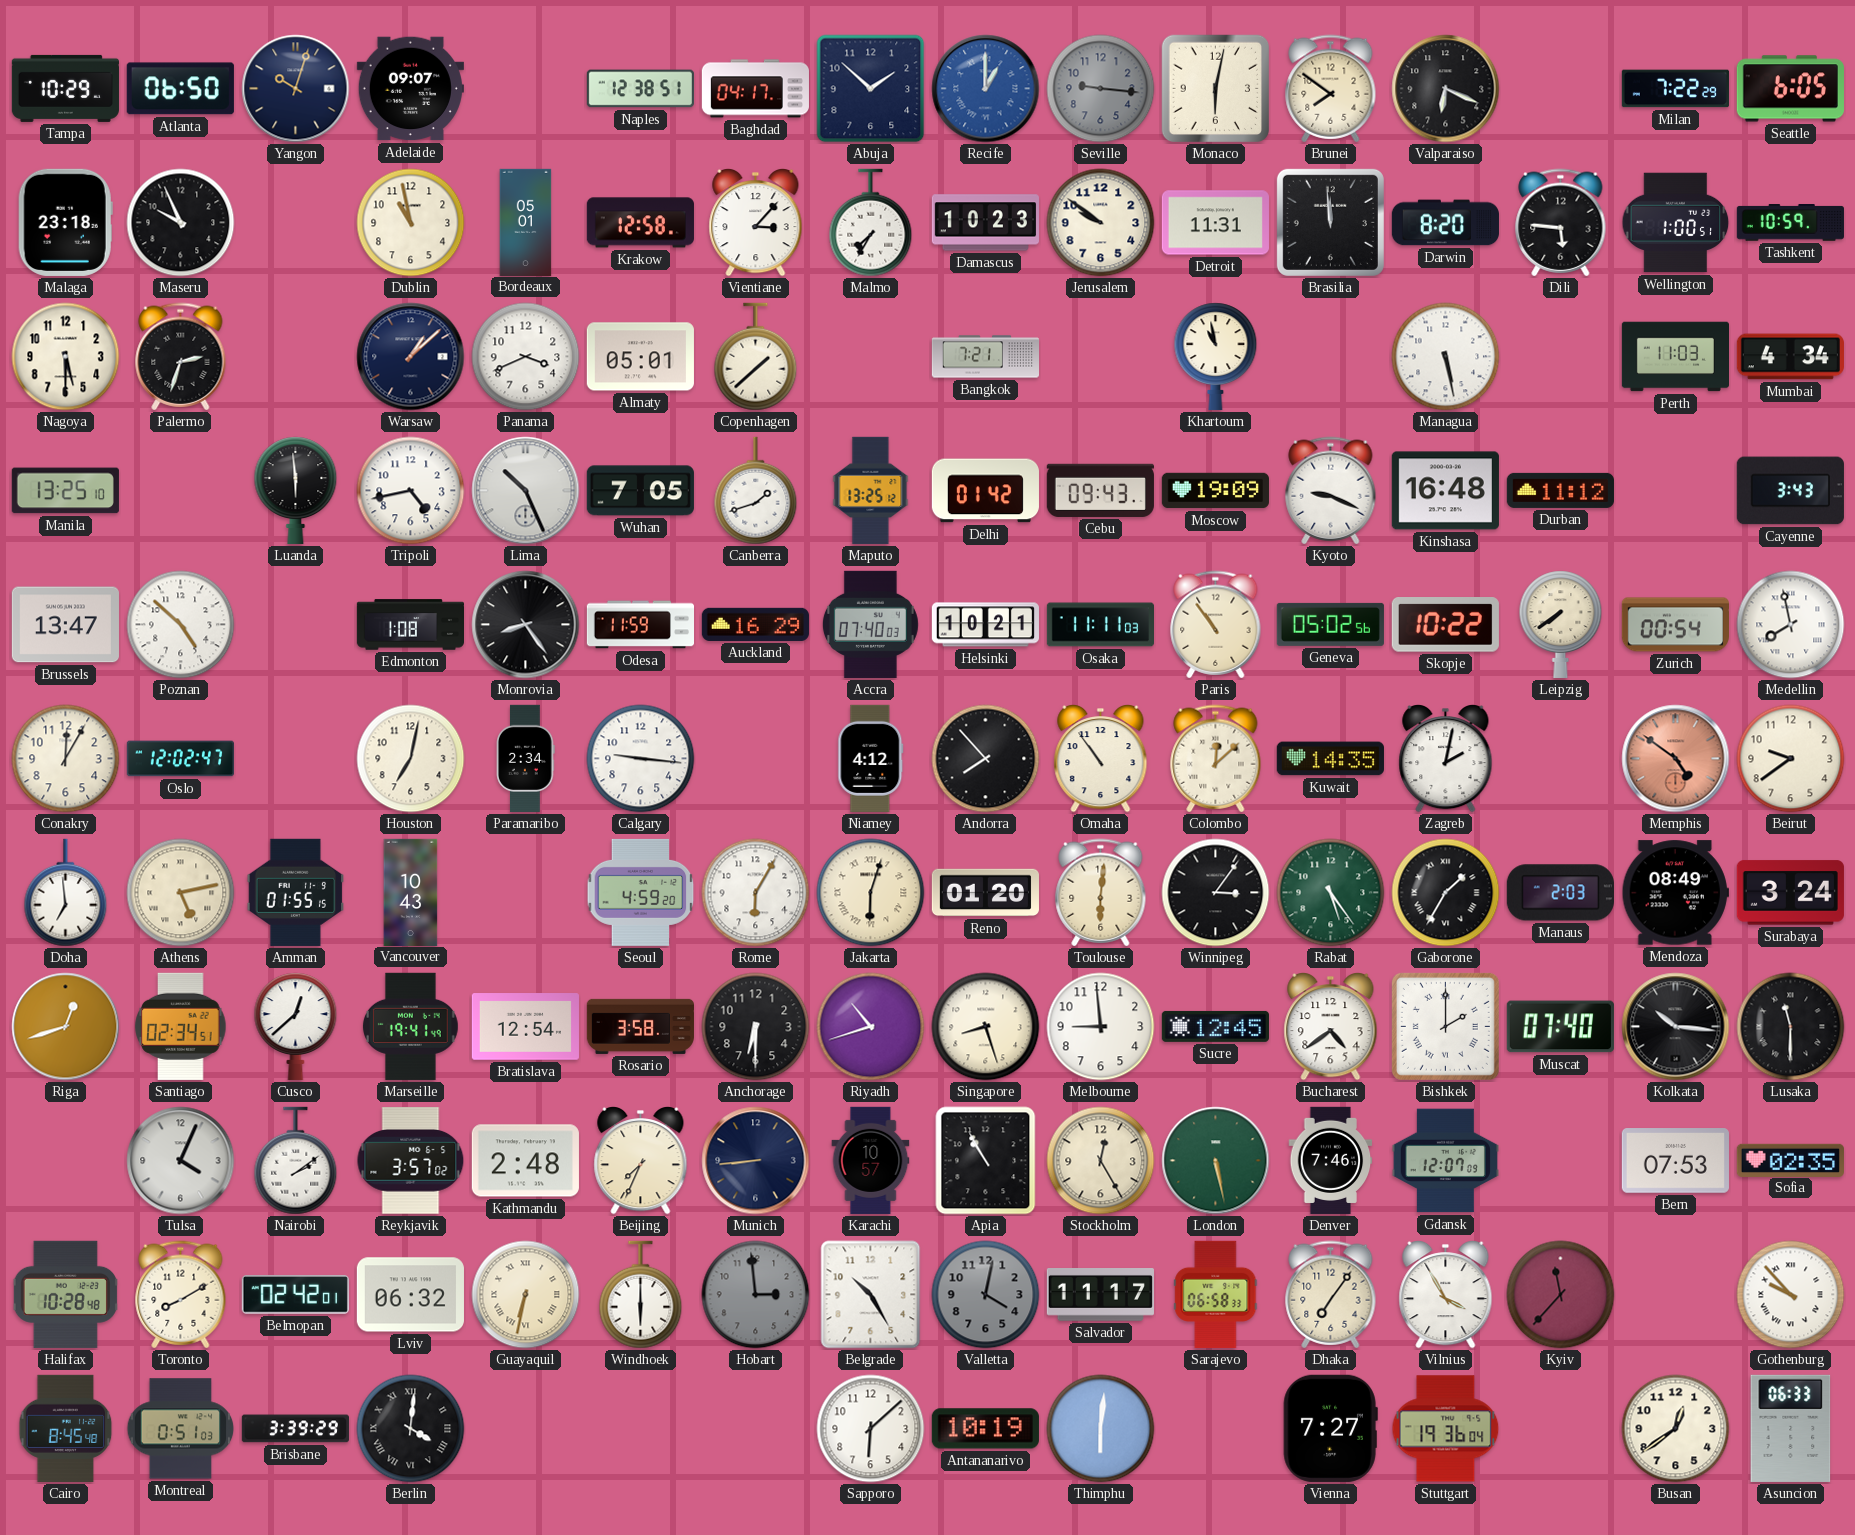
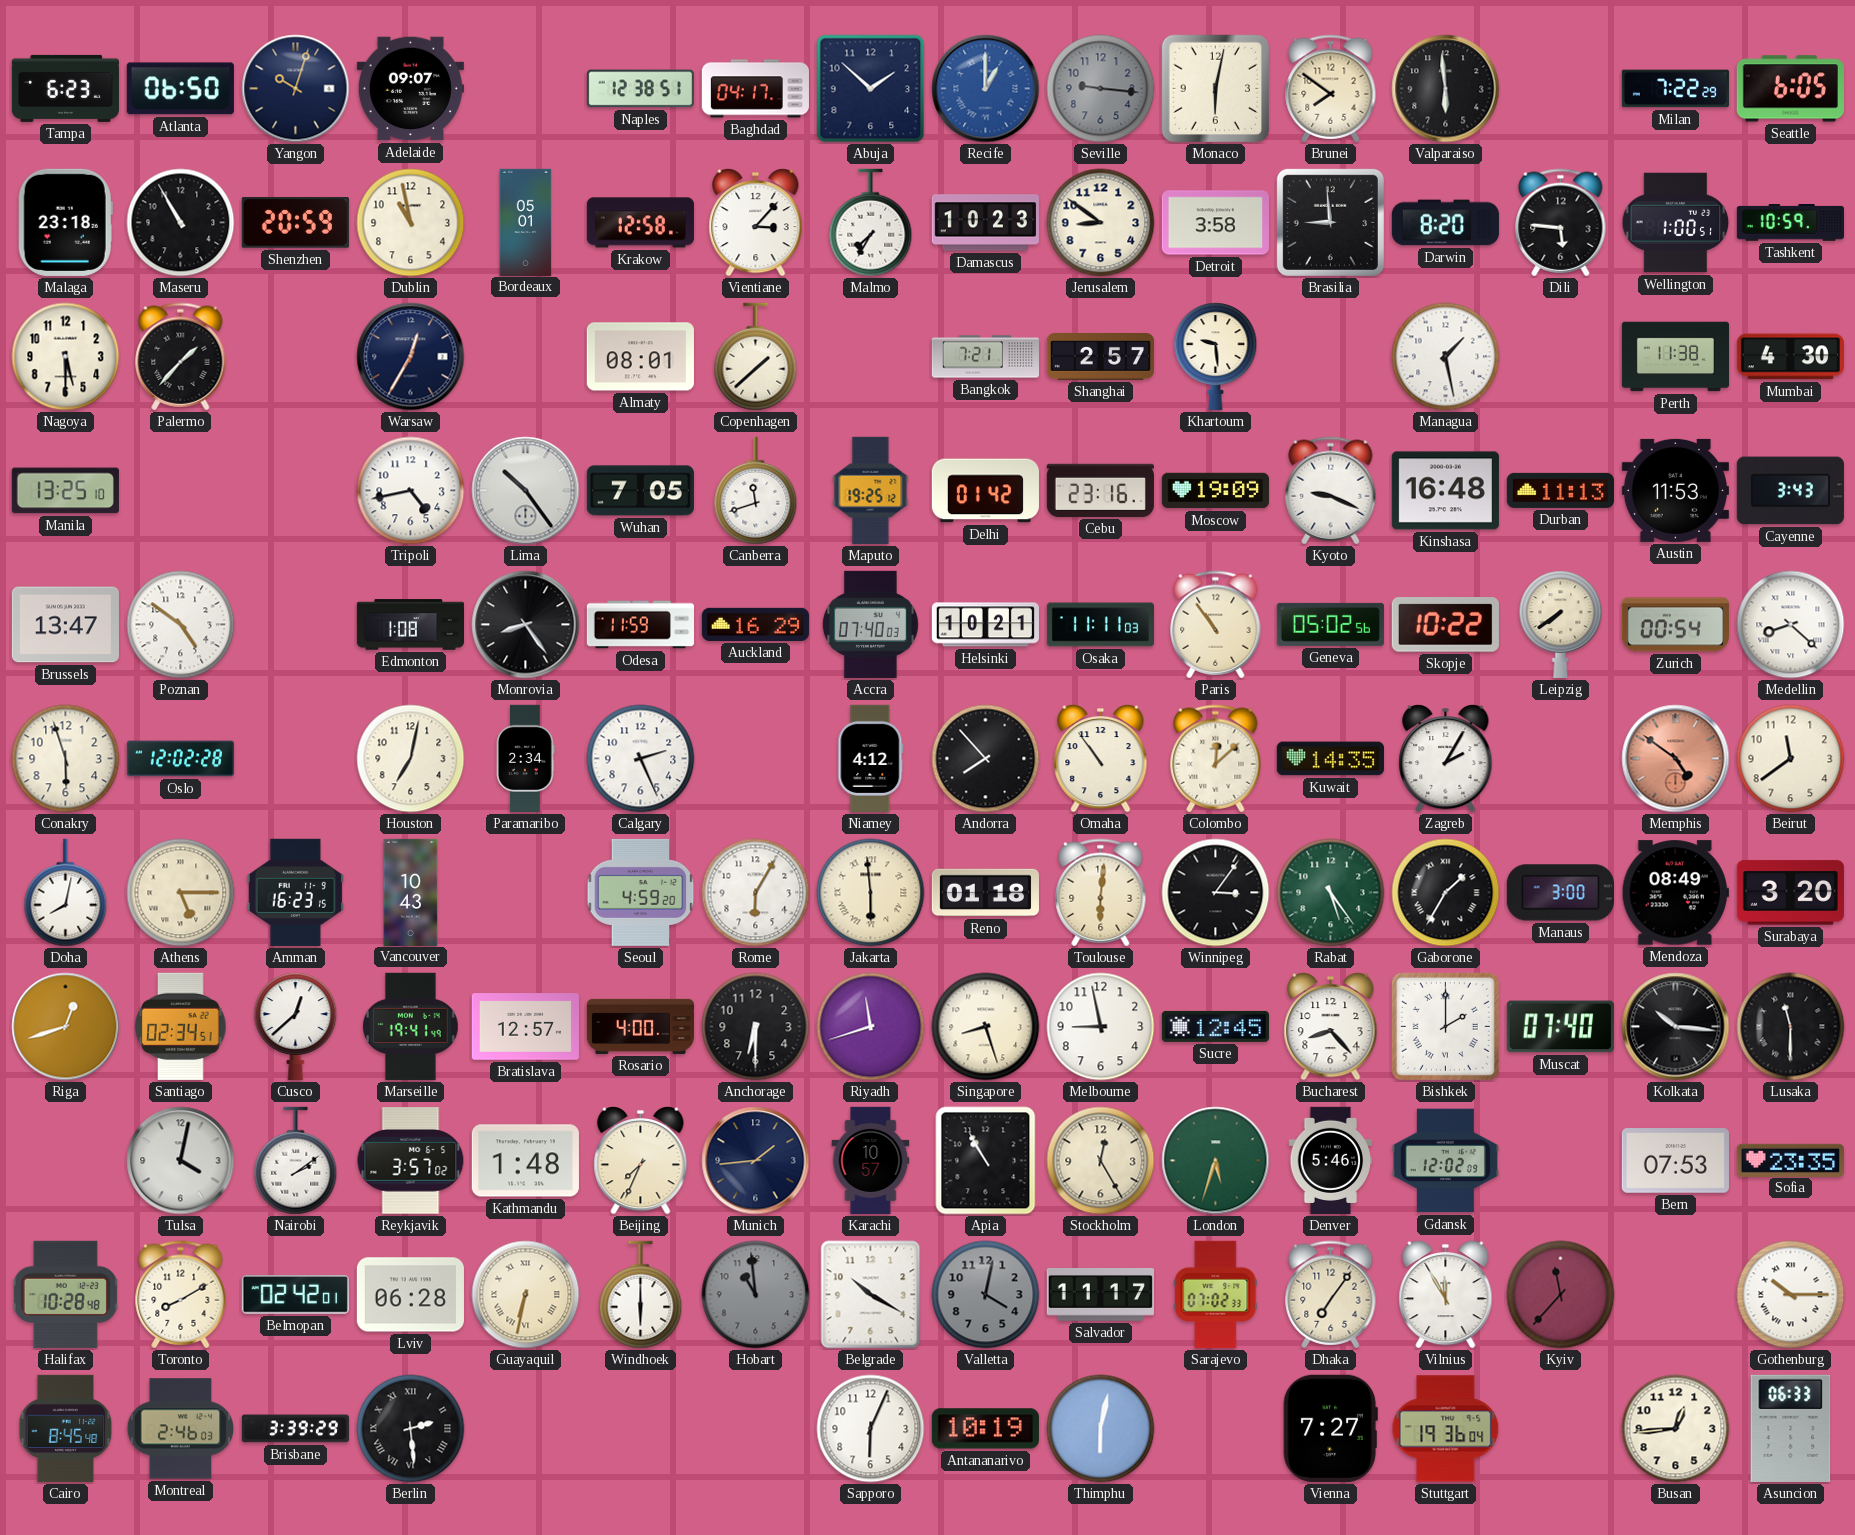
Tampa: 10:29 -> 6:23
Valparaiso: 6:19 -> 5:59
Maseru: 9:56 -> 10:55
Shenzhen: none -> 20:59
Jerusalem: 9:51 -> 8:51
Detroit: 11:31 -> 3:58
Brasilia: 11:59 -> 8:59
Palermo: 2:33 -> 1:37
Warsaw: 1:08 -> 12:35
Panama: 3:41 -> none
Almaty: 05:01 -> 08:01
Shanghai: none -> 2:57
Khartoum: 10:58 -> 9:29
Managua: 5:28 -> 1:28
Perth: 11:03 -> 11:38
Mumbai: 4:34 -> 4:30
Luanda: 5:59 -> none
Lima: 10:26 -> 10:24
Canberra: 1:42 -> 11:42
Maputo: 13:25 -> 19:25
Cebu: 09:43 -> 23:16
Durban: 11:12 -> 11:13
Austin: none -> 11:53
Poznan: 4:52 -> 4:51
Medellin: 7:58 -> 8:22
Conakry: 12:05 -> 5:57
Oslo: 12:02:47 -> 12:02:28
Calgary: 9:16 -> 2:26
Zagreb: 2:02 -> 2:05
Beirut: 9:39 -> 11:39
Doha: 6:59 -> 8:02
Athens: 5:13 -> 5:15
Amman: 01:55 -> 16:23
Jakarta: 6:03 -> 5:59
Reno: 01:20 -> 01:18
Manaus: 2:03 -> 3:00
Surabaya: 3:24 -> 3:20
Bratislava: 12:54 -> 12:57
Rosario: 3:58 -> 4:00
Riyadh: 10:42 -> 11:42
Melbourne: 8:59 -> 8:58
Bucharest: 4:39 -> 8:23
Tulsa: 4:04 -> 4:02
Kathmandu: 2:48 -> 1:48
Munich: 8:44 -> 1:44
London: 5:28 -> 5:33
Denver: 7:46 -> 5:46
Gdansk: 12:07 -> 12:02
Sofia: 02:35 -> 23:35
Lviv: 06:32 -> 06:28
Hobart: 2:59 -> 10:59
Belgrade: 10:25 -> 10:20
Sarajevo: 06:58 -> 07:02
Vilnius: 3:55 -> 11:55
Gothenburg: 9:53 -> 10:15
Montreal: 0:51 -> 2:46
Berlin: 4:01 -> 2:29
Sapporo: 6:08 -> 6:04
Thimphu: 6:01 -> 6:02
Busan: 12:39 -> 12:44
